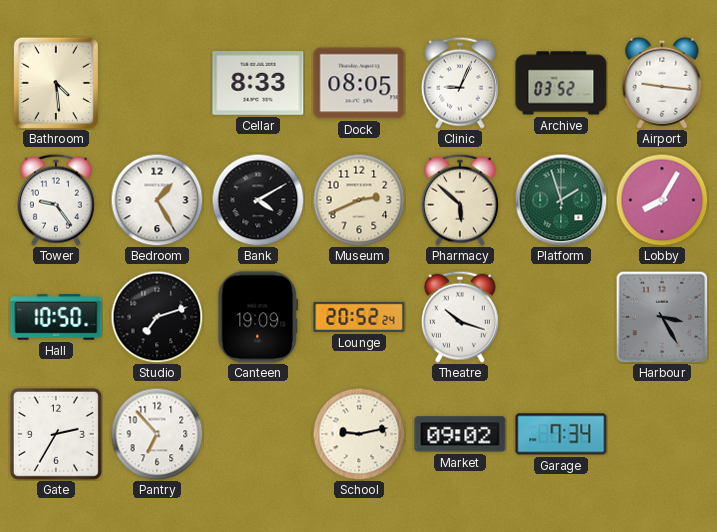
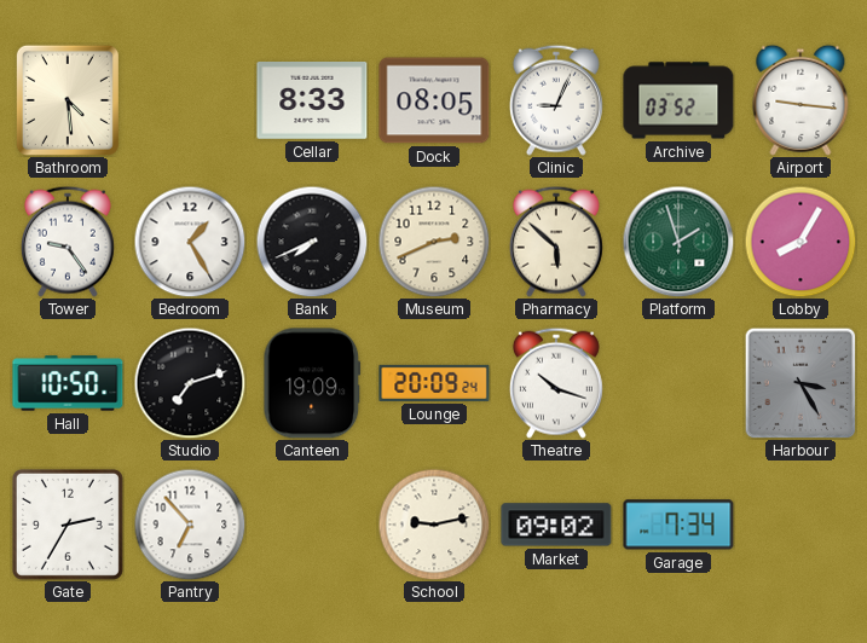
Bank: 4:10 -> 7:41
Lounge: 20:52 -> 20:09
